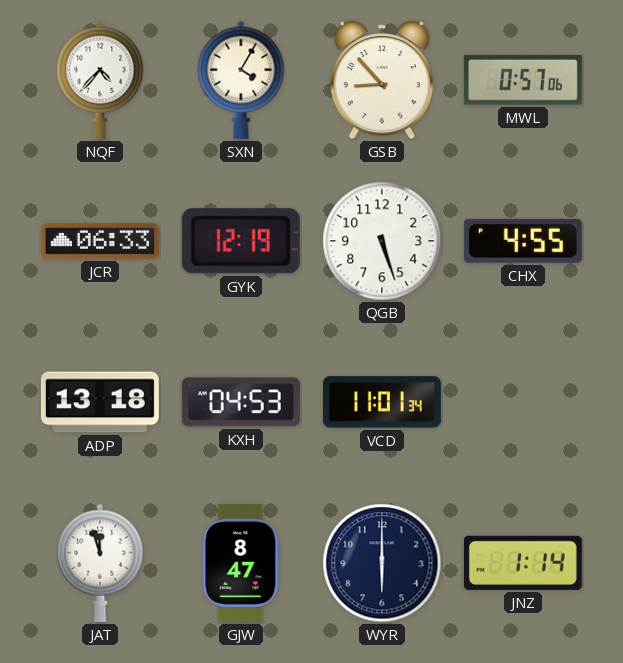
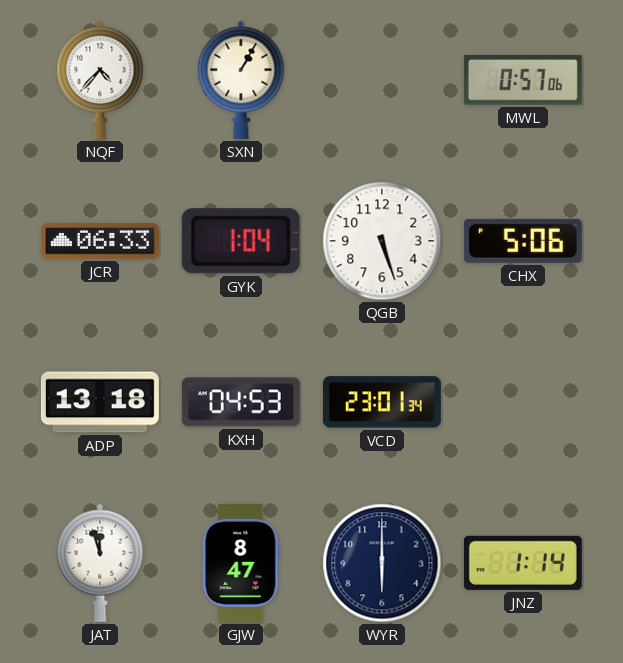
SXN: 4:05 -> 1:05
GSB: 8:53 -> none
GYK: 12:19 -> 1:04
CHX: 4:55 -> 5:06
VCD: 11:01 -> 23:01
